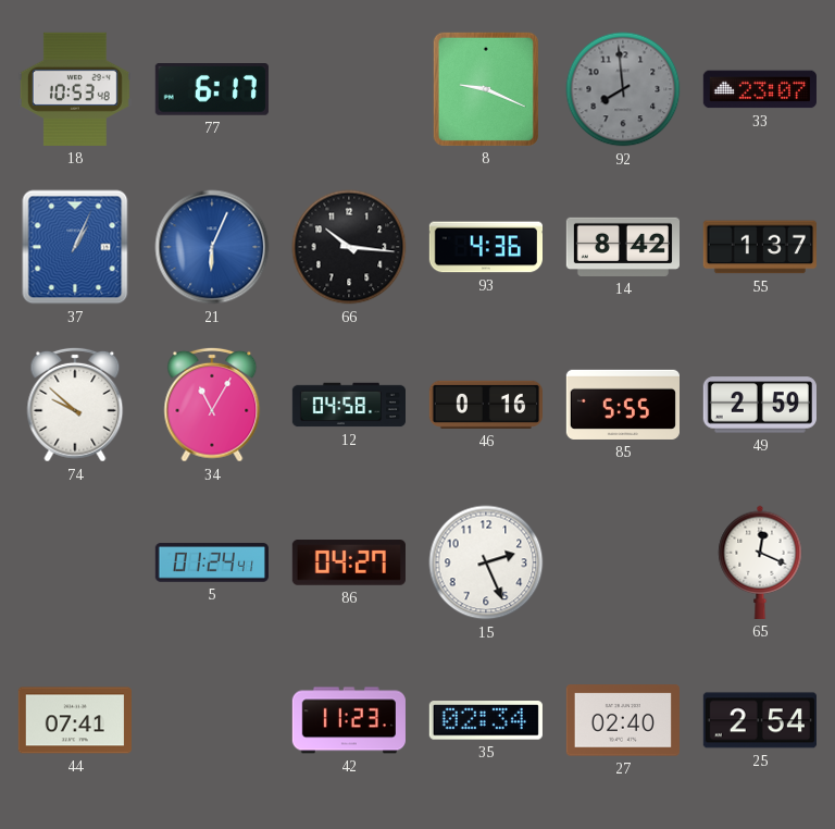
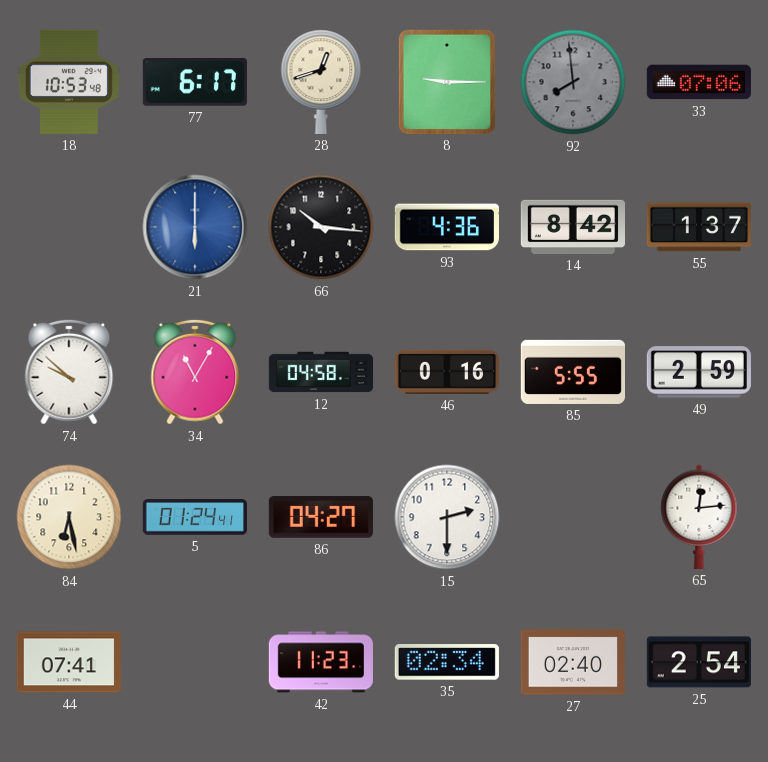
28: none -> 12:42
8: 9:19 -> 9:15
33: 23:07 -> 07:06
37: 1:04 -> none
21: 6:04 -> 6:00
84: none -> 6:28
15: 2:26 -> 2:30
65: 12:19 -> 12:14
